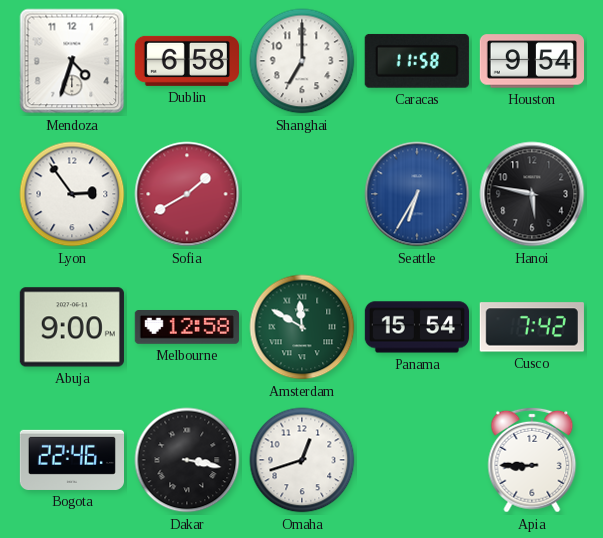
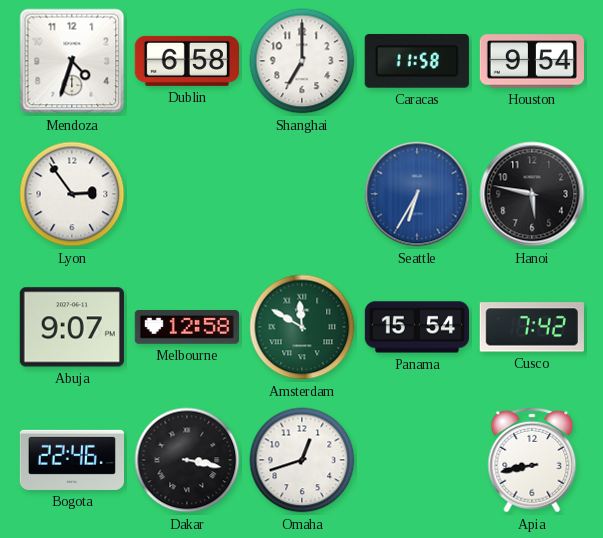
Sofia: 1:40 -> none
Abuja: 9:00 -> 9:07
Apia: 8:45 -> 8:43
